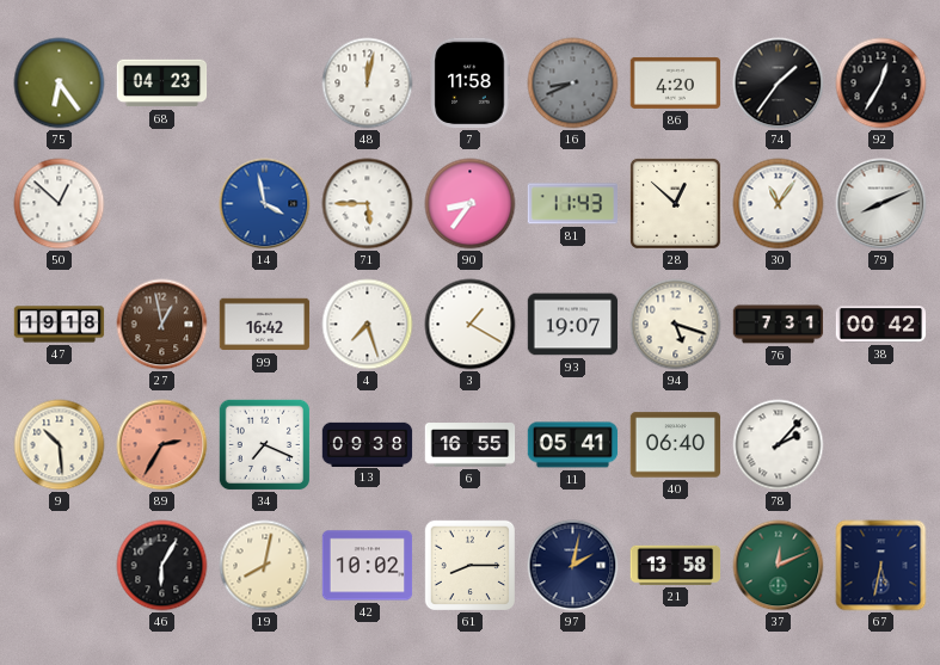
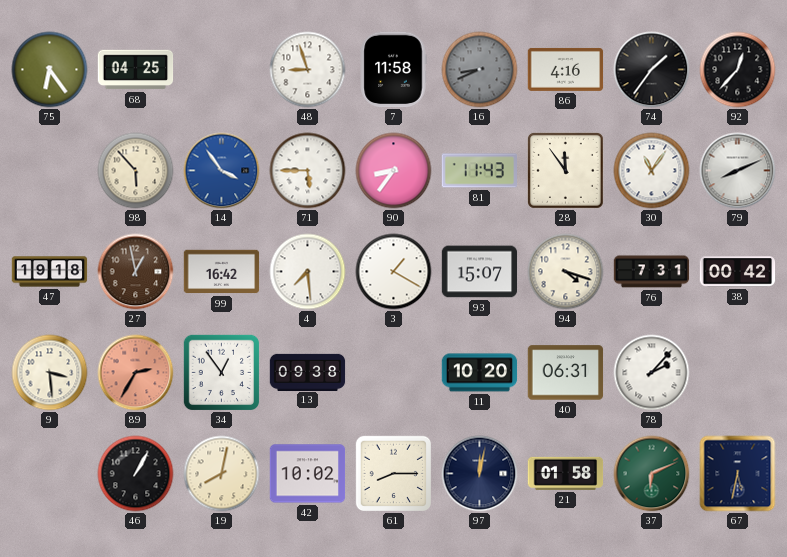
68: 04:23 -> 04:25
48: 12:02 -> 8:57
86: 4:20 -> 4:16
92: 12:35 -> 12:37
50: 12:52 -> none
98: none -> 5:53
14: 3:58 -> 3:54
28: 12:52 -> 11:54
4: 7:27 -> 7:29
93: 19:07 -> 15:07
94: 5:18 -> 4:18
9: 10:29 -> 3:29
34: 7:19 -> 12:54
6: 16:55 -> none
11: 05:41 -> 10:20
40: 06:40 -> 06:31
46: 6:05 -> 1:05
97: 2:02 -> 12:02
21: 13:58 -> 01:58
37: 12:11 -> 6:11
